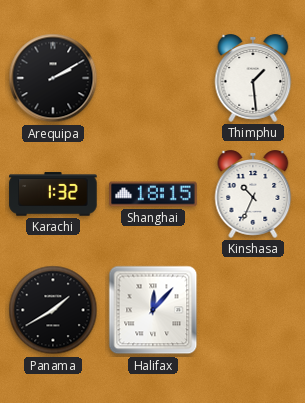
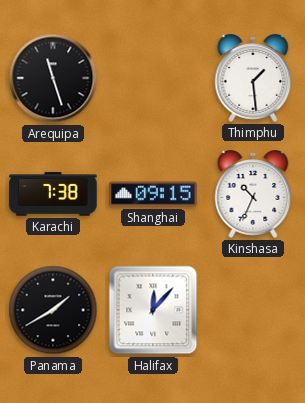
Arequipa: 2:10 -> 11:27
Karachi: 1:32 -> 7:38
Shanghai: 18:15 -> 09:15
